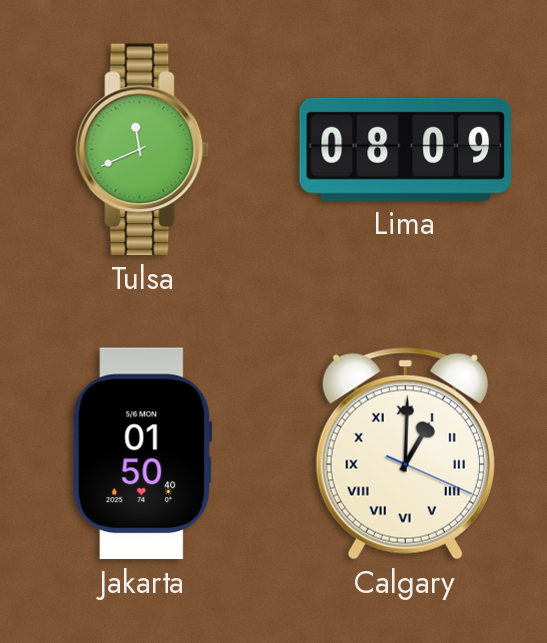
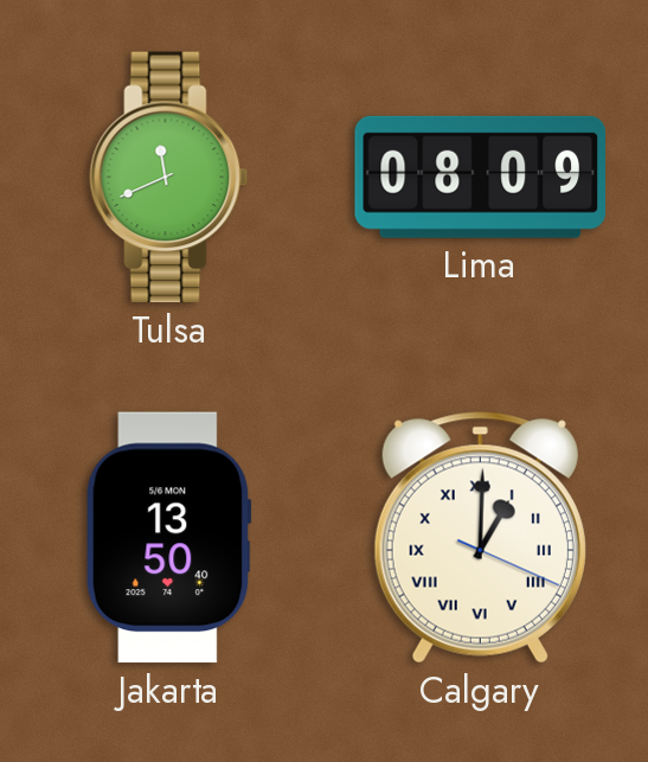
Jakarta: 01:50 -> 13:50
